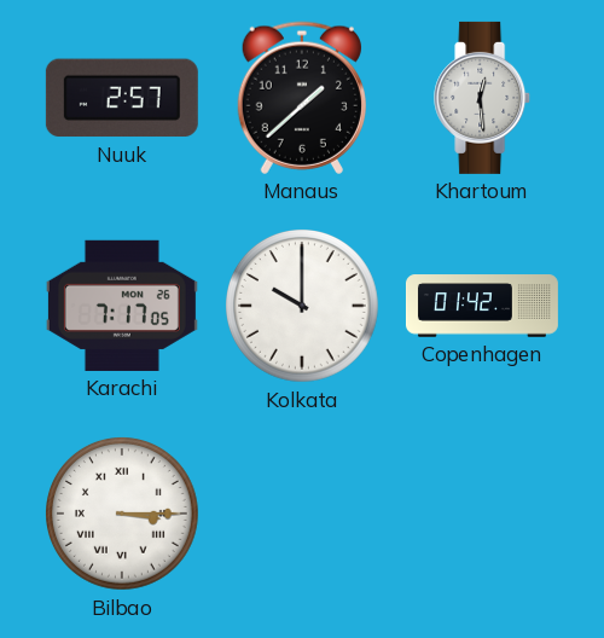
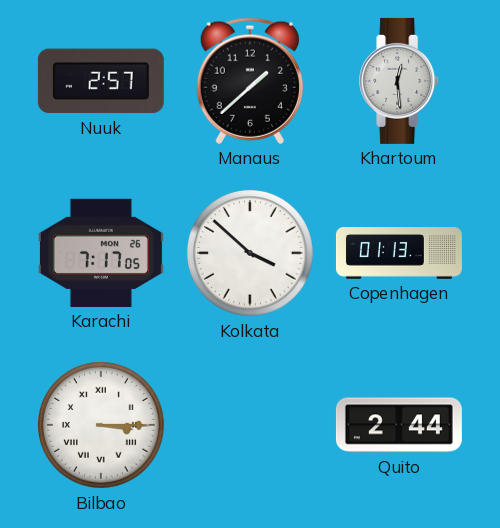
Kolkata: 10:00 -> 3:52
Copenhagen: 01:42 -> 01:13
Quito: none -> 2:44
